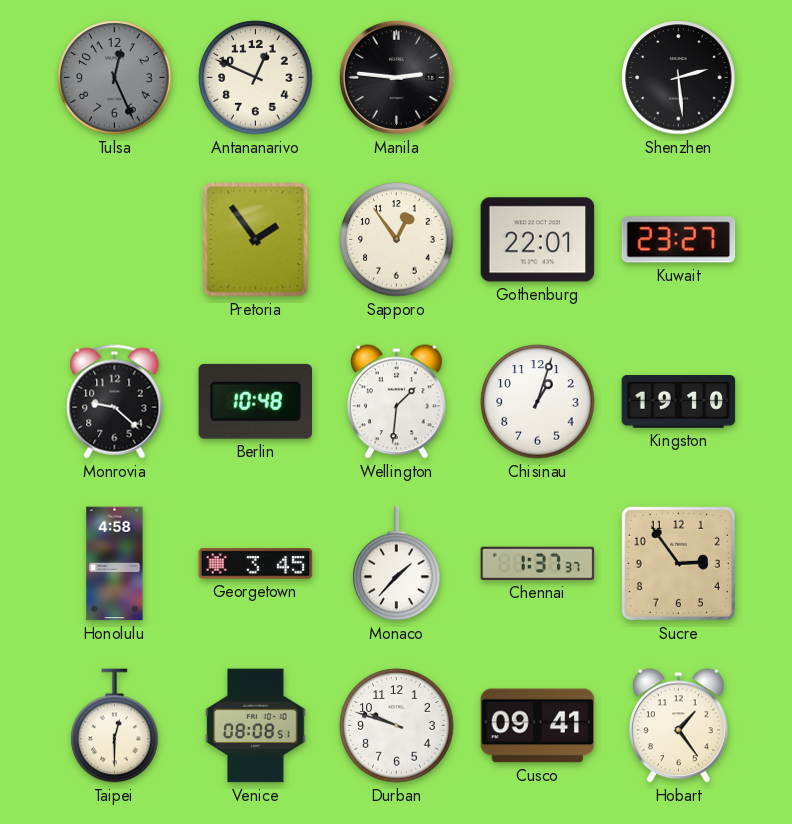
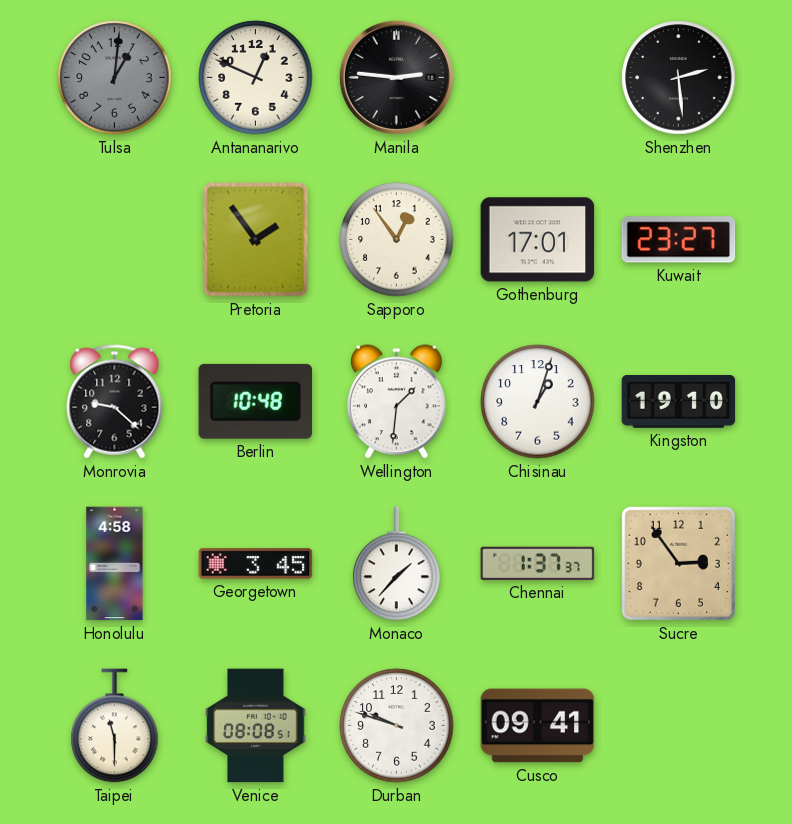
Tulsa: 12:26 -> 1:01
Gothenburg: 22:01 -> 17:01
Taipei: 12:30 -> 11:30
Hobart: 1:24 -> none
